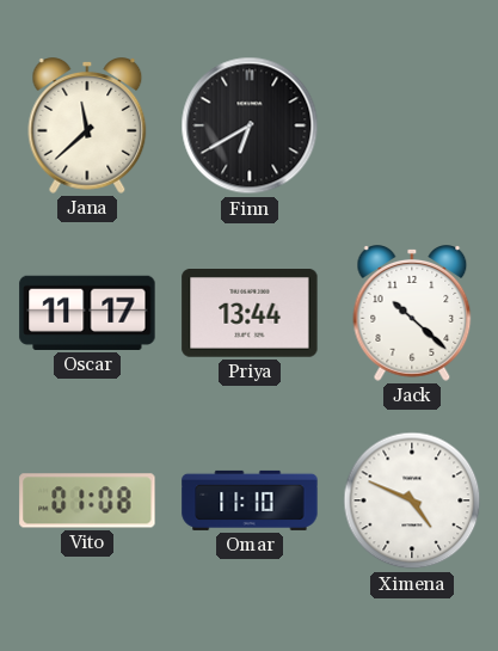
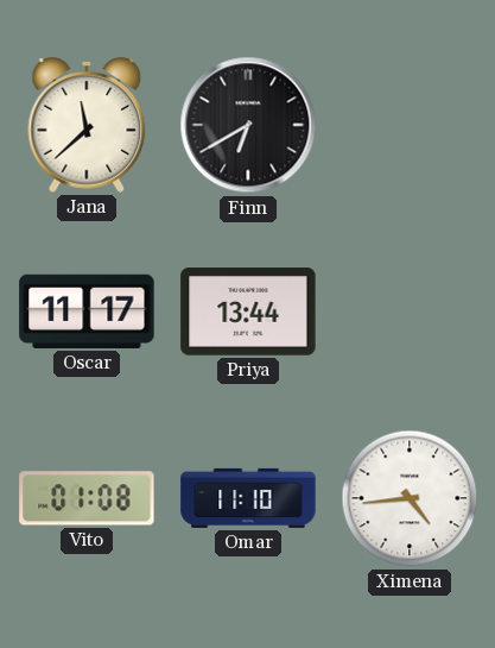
Jack: 10:22 -> none
Ximena: 4:49 -> 4:44
